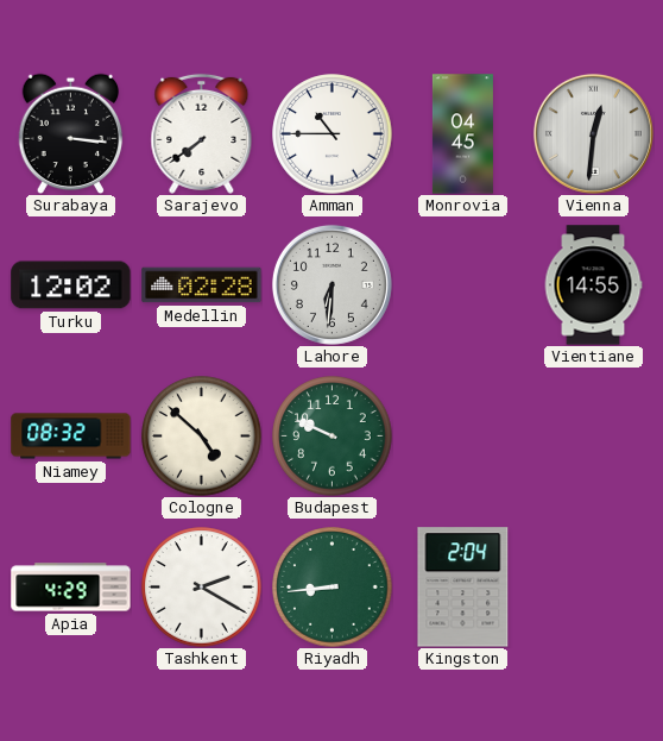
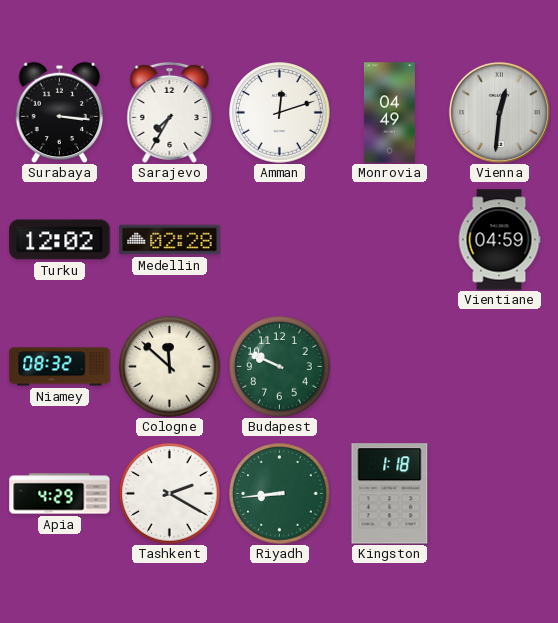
Sarajevo: 7:39 -> 7:35
Amman: 10:45 -> 12:12
Monrovia: 04:45 -> 04:49
Lahore: 6:31 -> none
Vientiane: 14:55 -> 04:59
Cologne: 4:52 -> 11:52
Kingston: 2:04 -> 1:18
